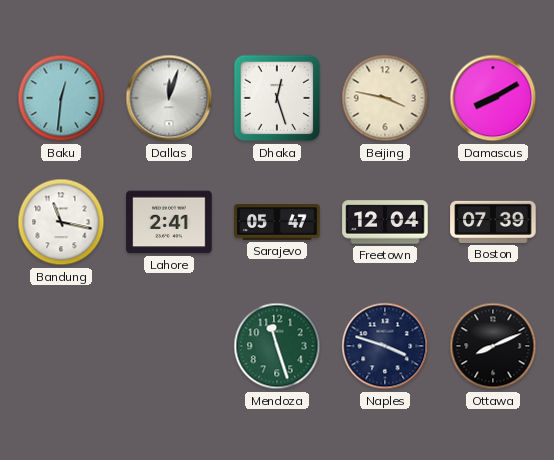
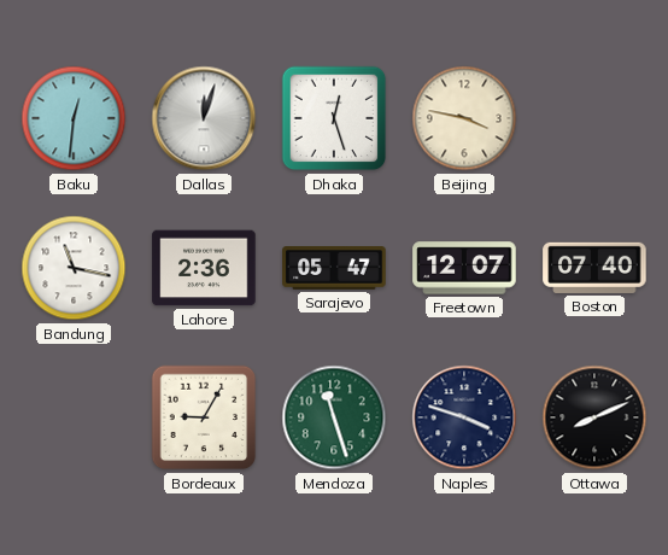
Damascus: 8:10 -> none
Lahore: 2:41 -> 2:36
Freetown: 12:04 -> 12:07
Boston: 07:39 -> 07:40
Bordeaux: none -> 9:05
